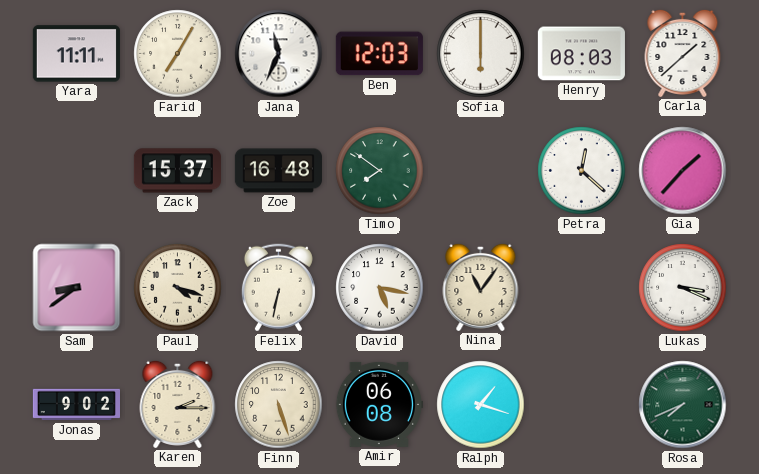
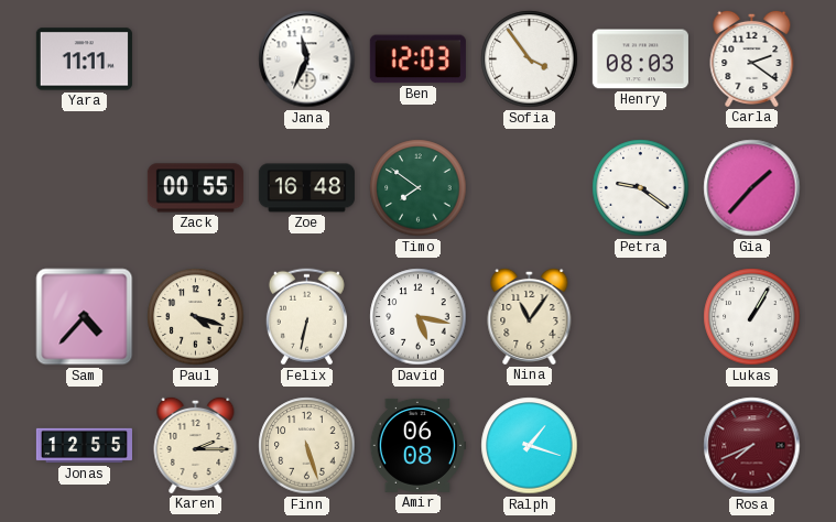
Farid: 7:05 -> none
Sofia: 6:00 -> 3:54
Carla: 1:38 -> 2:21
Zack: 15:37 -> 00:55
Petra: 12:22 -> 9:21
Sam: 8:39 -> 4:37
Lukas: 3:19 -> 1:05
Jonas: 9:02 -> 12:55
Rosa dial: green -> burgundy
